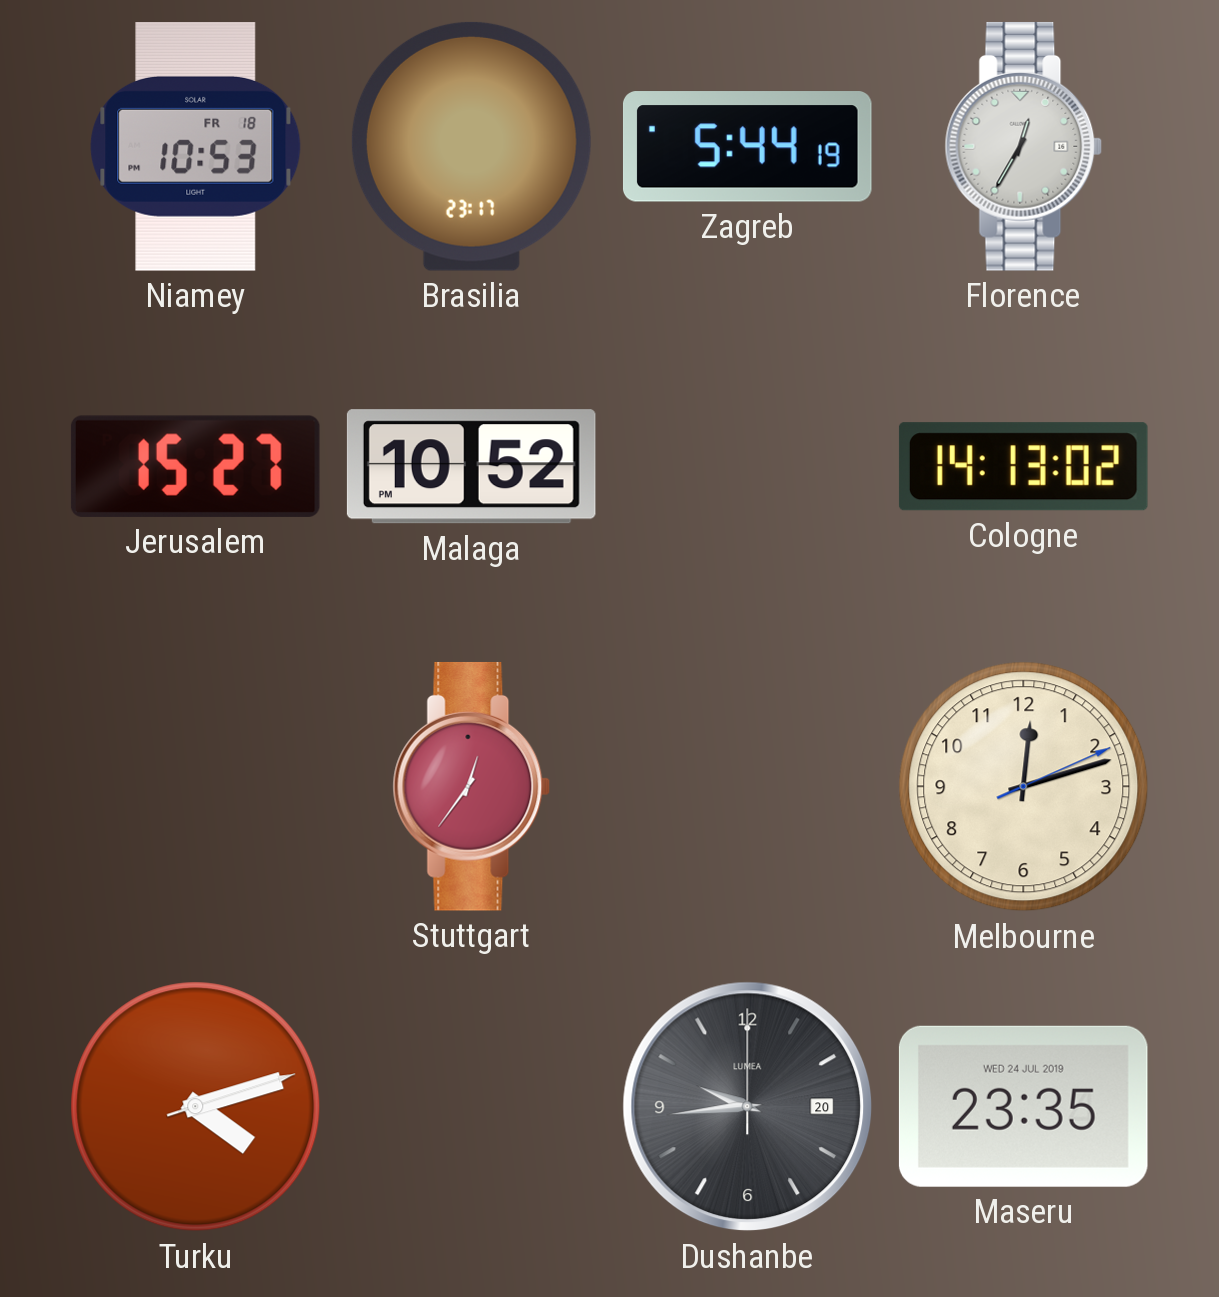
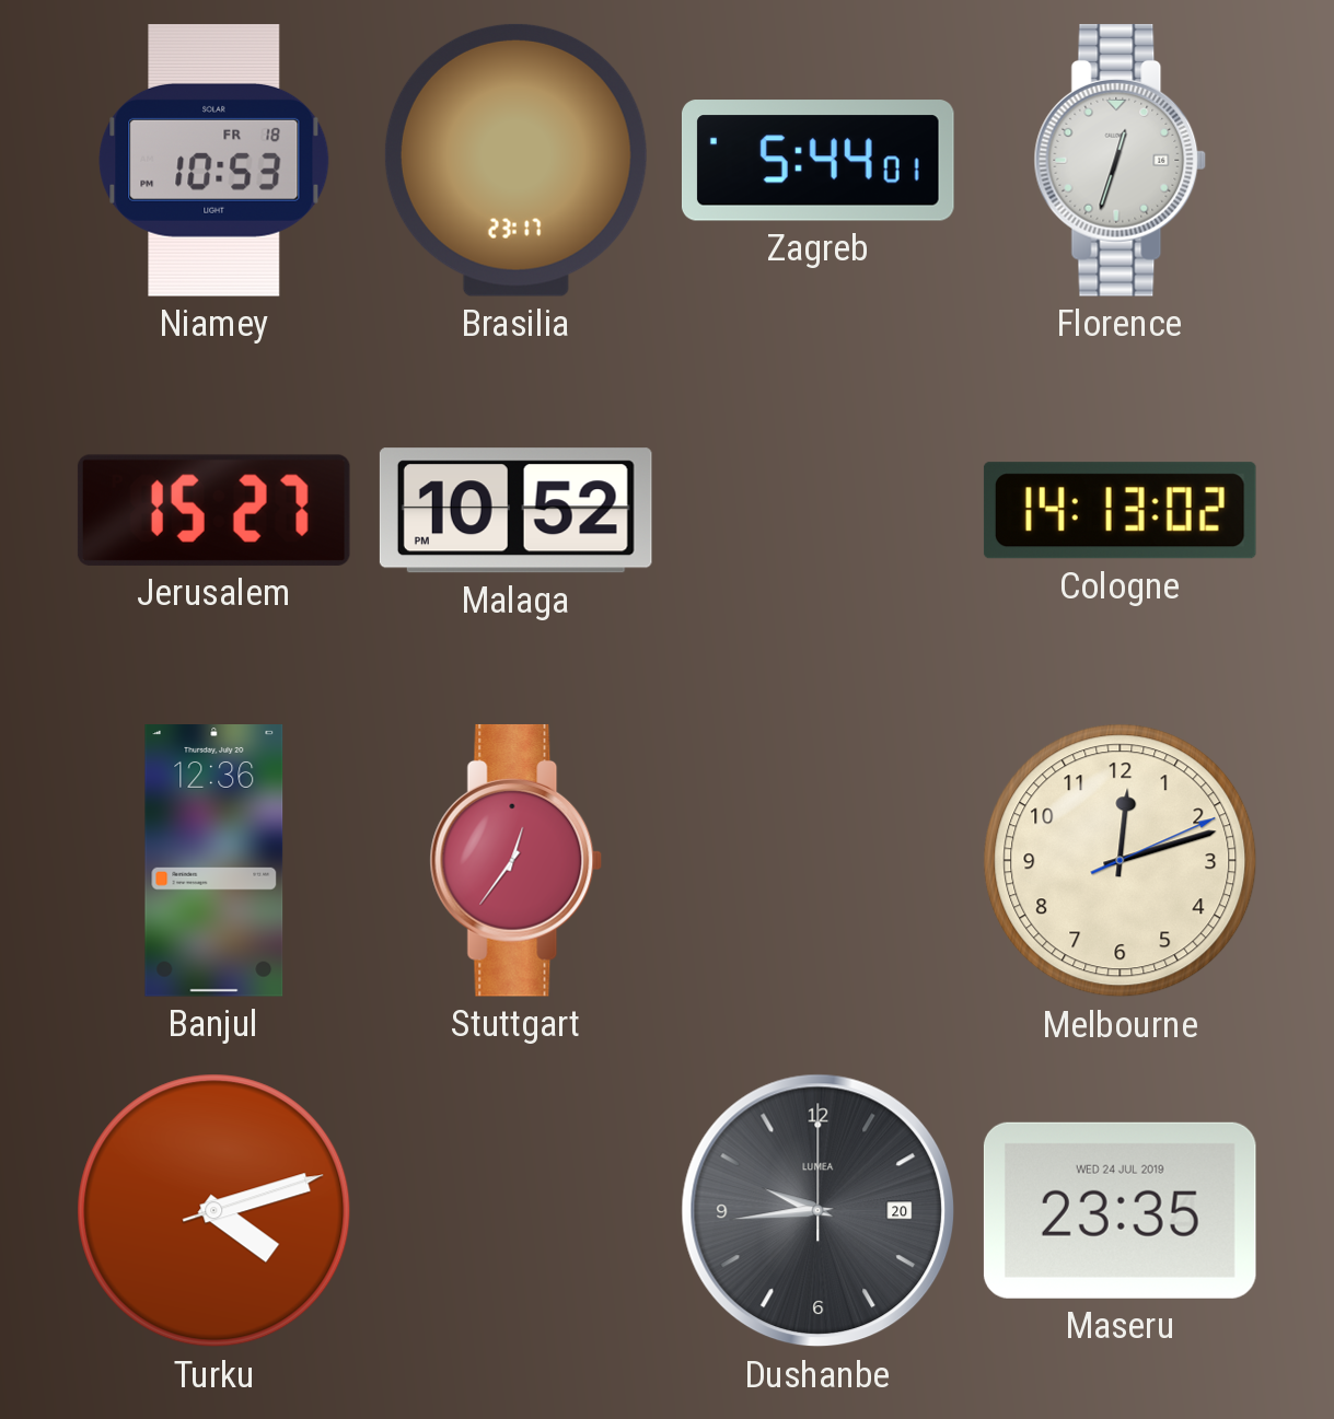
Zagreb: 5:44:19 -> 5:44:01
Florence: 12:35 -> 12:33
Banjul: none -> 12:36
